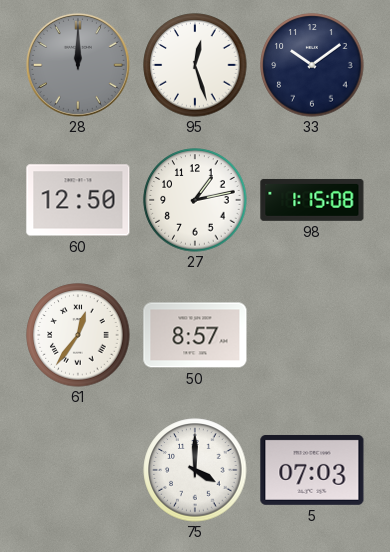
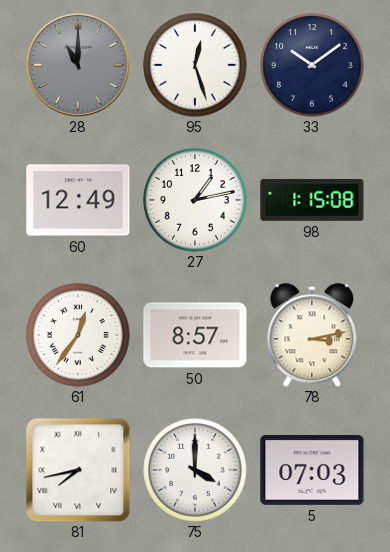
28: 12:00 -> 11:00
60: 12:50 -> 12:49
78: none -> 3:13
81: none -> 7:43
